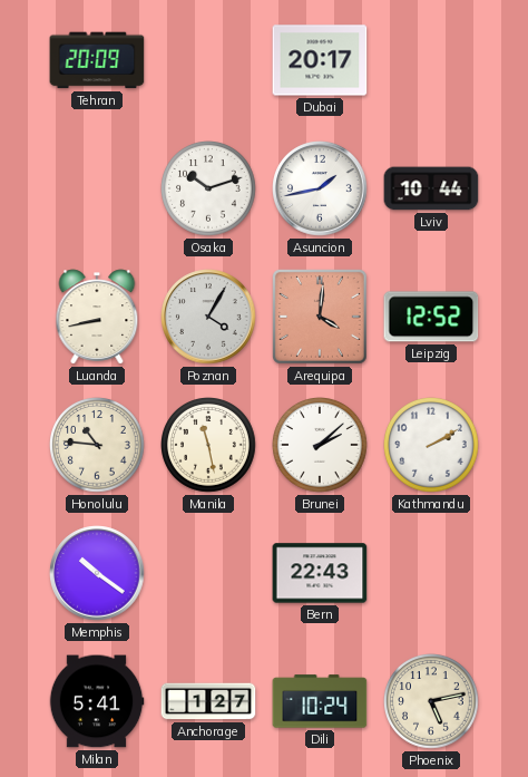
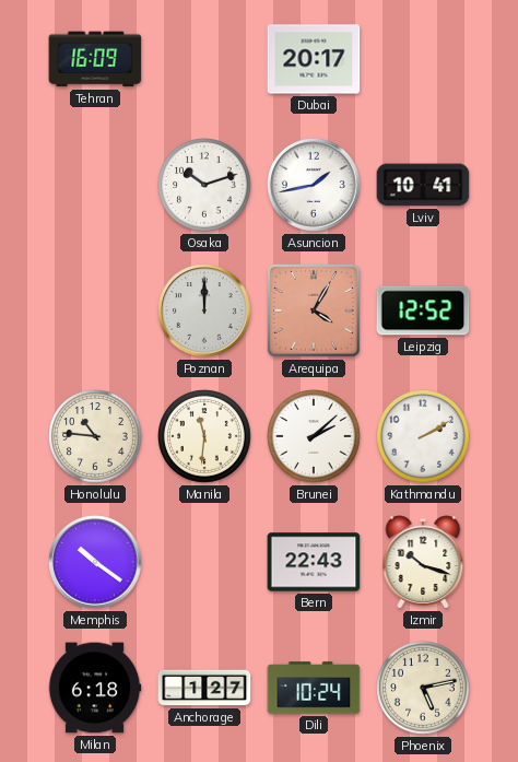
Tehran: 20:09 -> 16:09
Lviv: 10:44 -> 10:41
Luanda: 8:43 -> none
Poznan: 4:05 -> 12:00
Arequipa: 4:01 -> 4:05
Manila: 11:28 -> 11:31
Izmir: none -> 10:18
Milan: 5:41 -> 6:18
